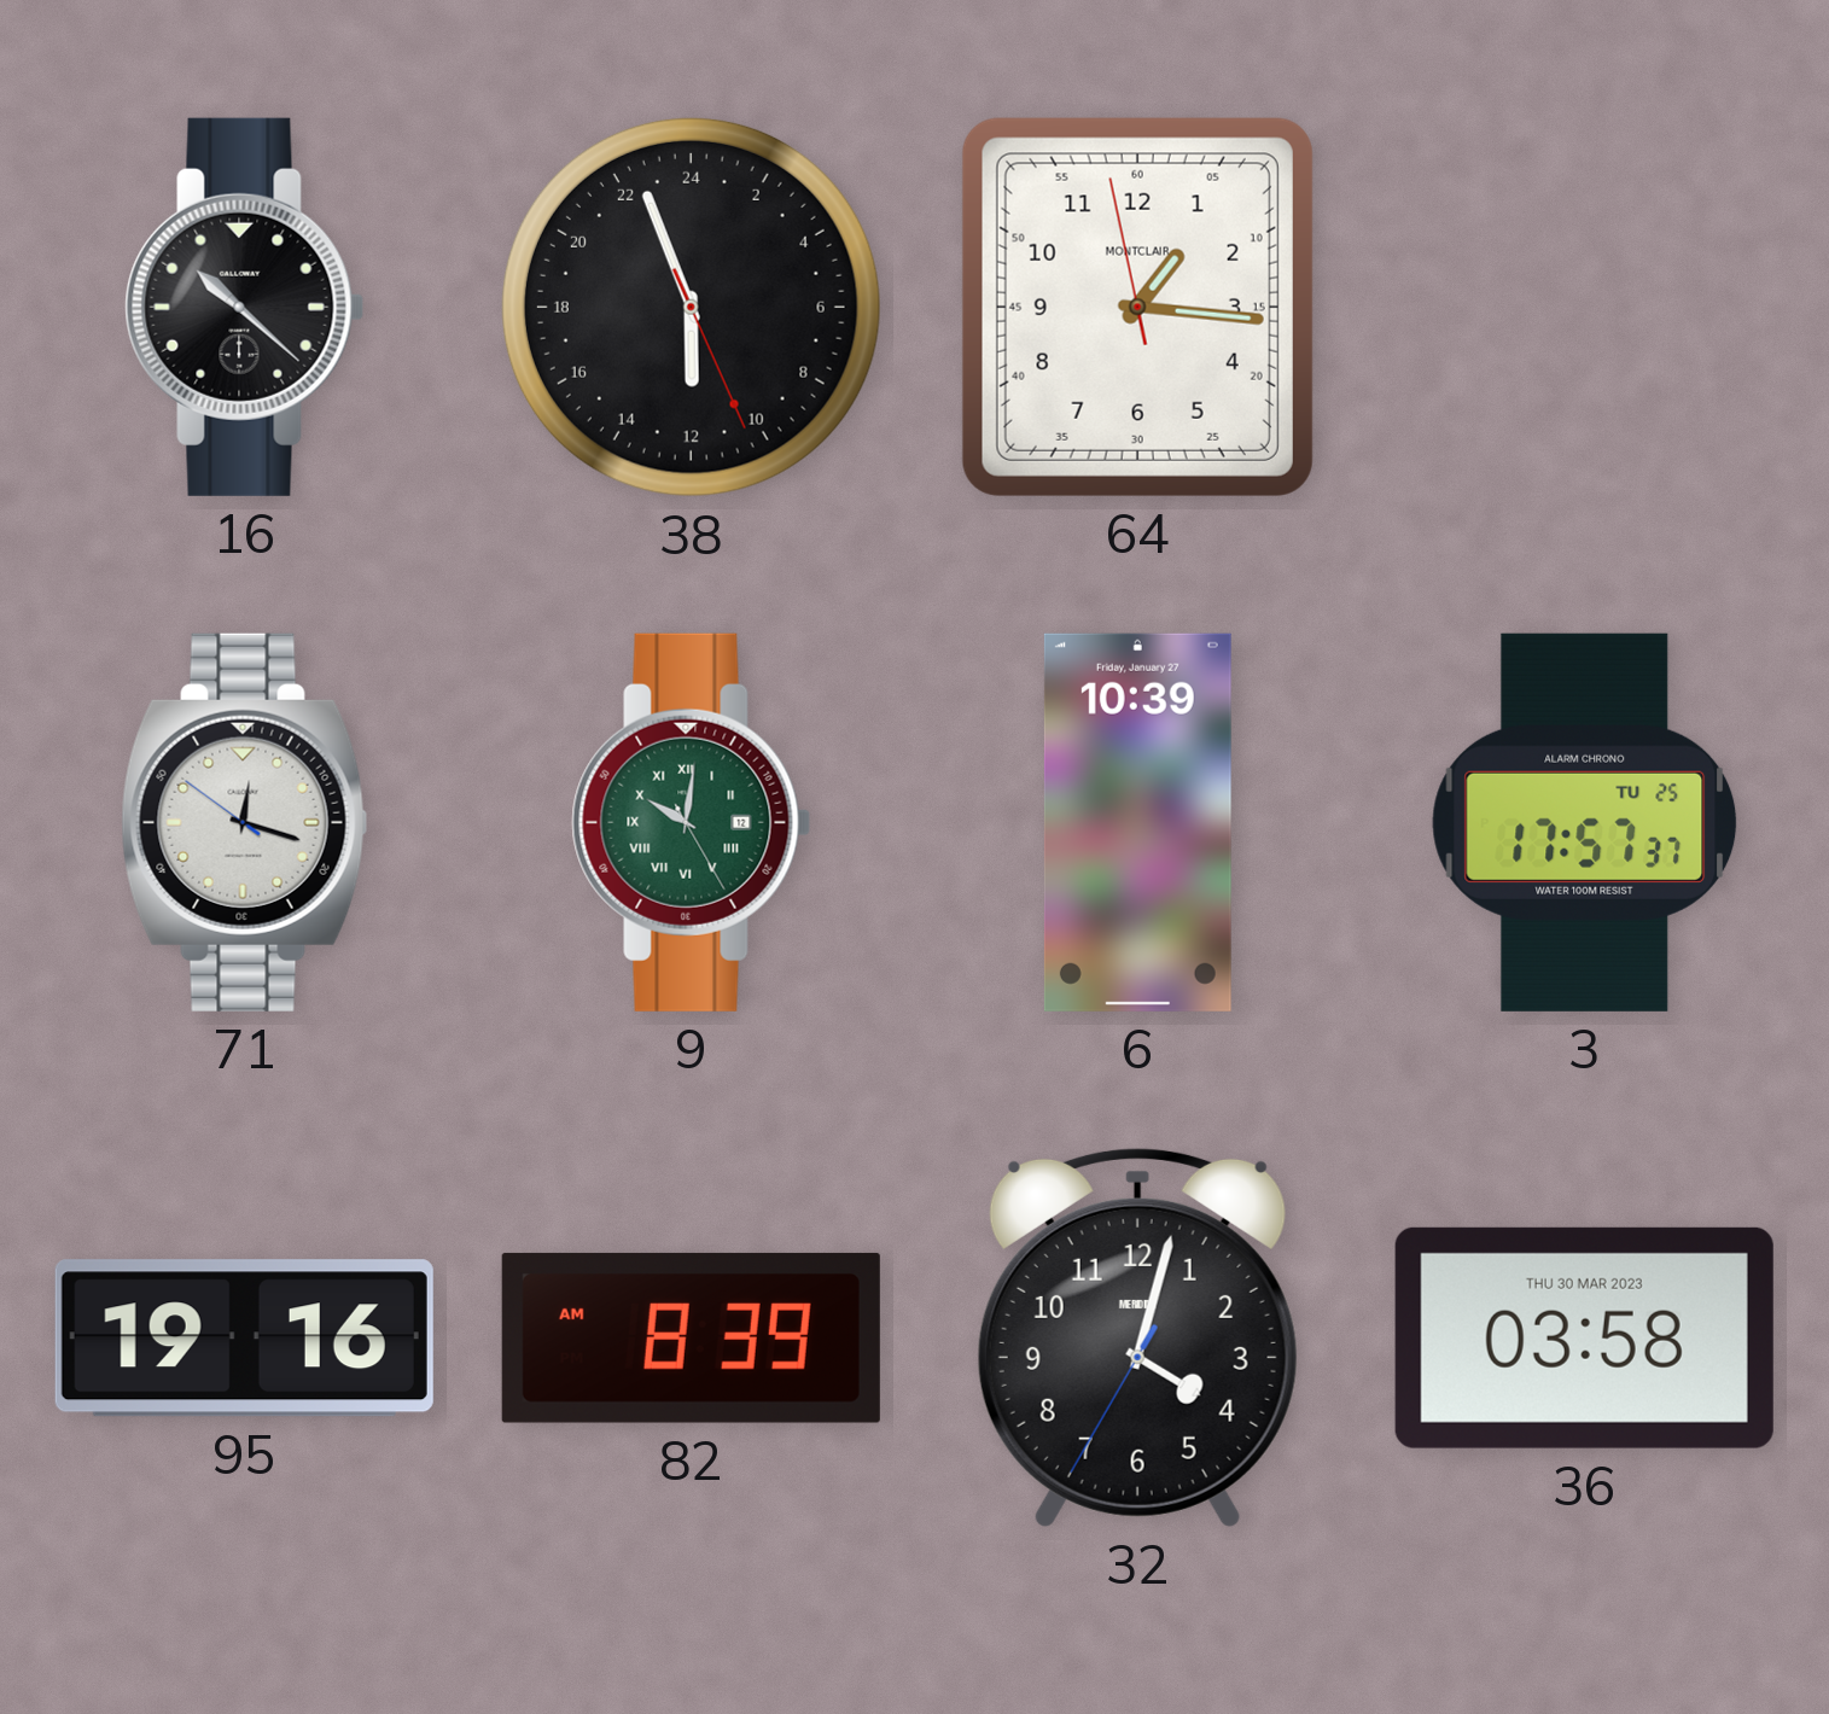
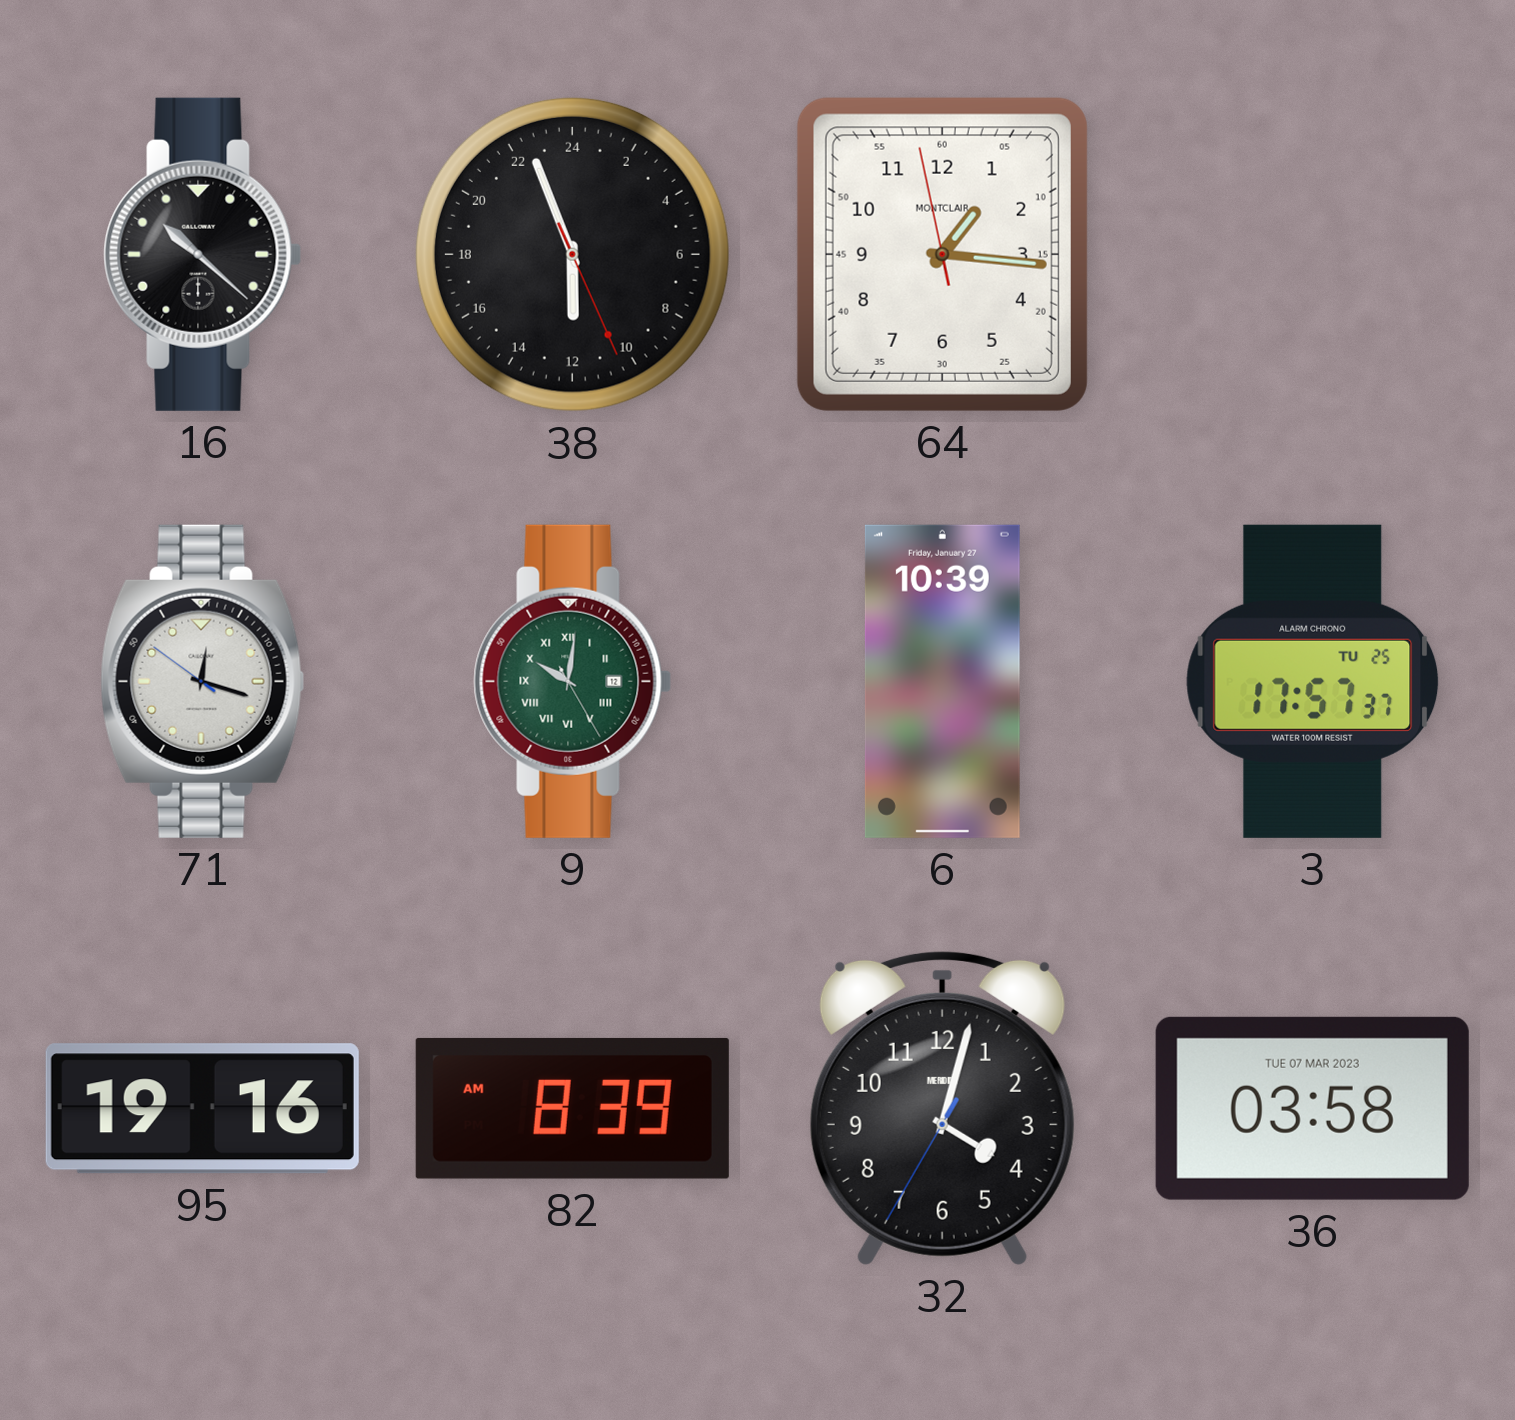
36 date: THU 30 MAR 2023 -> TUE 07 MAR 2023
